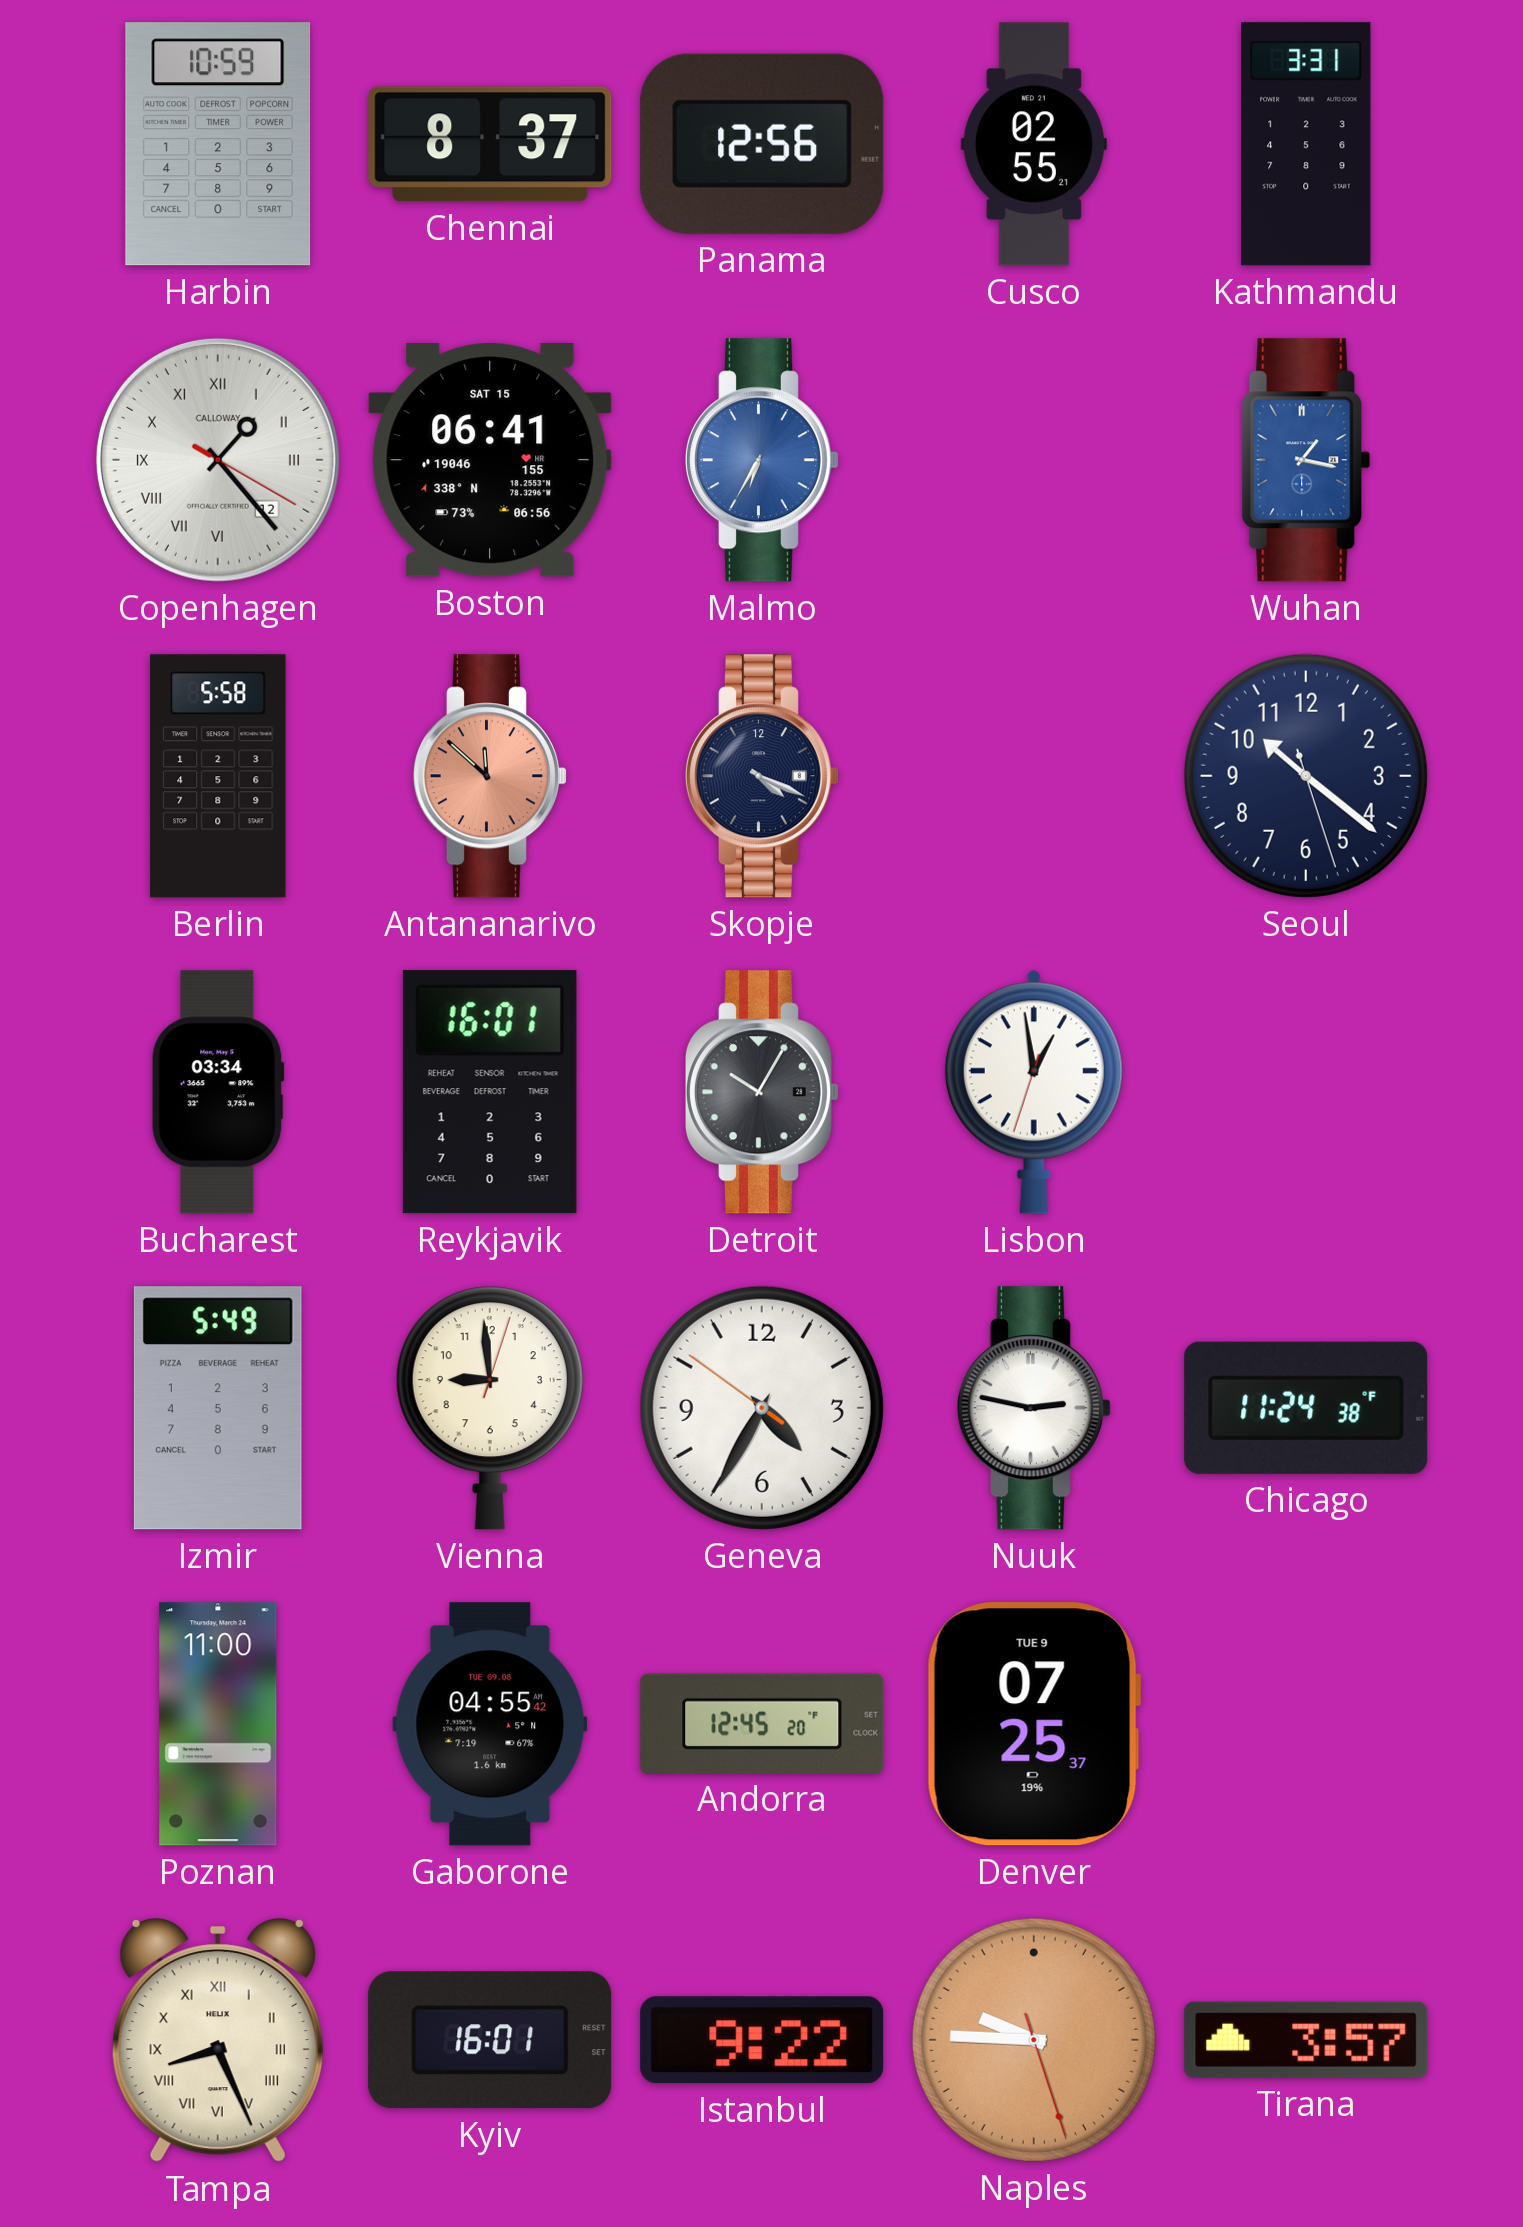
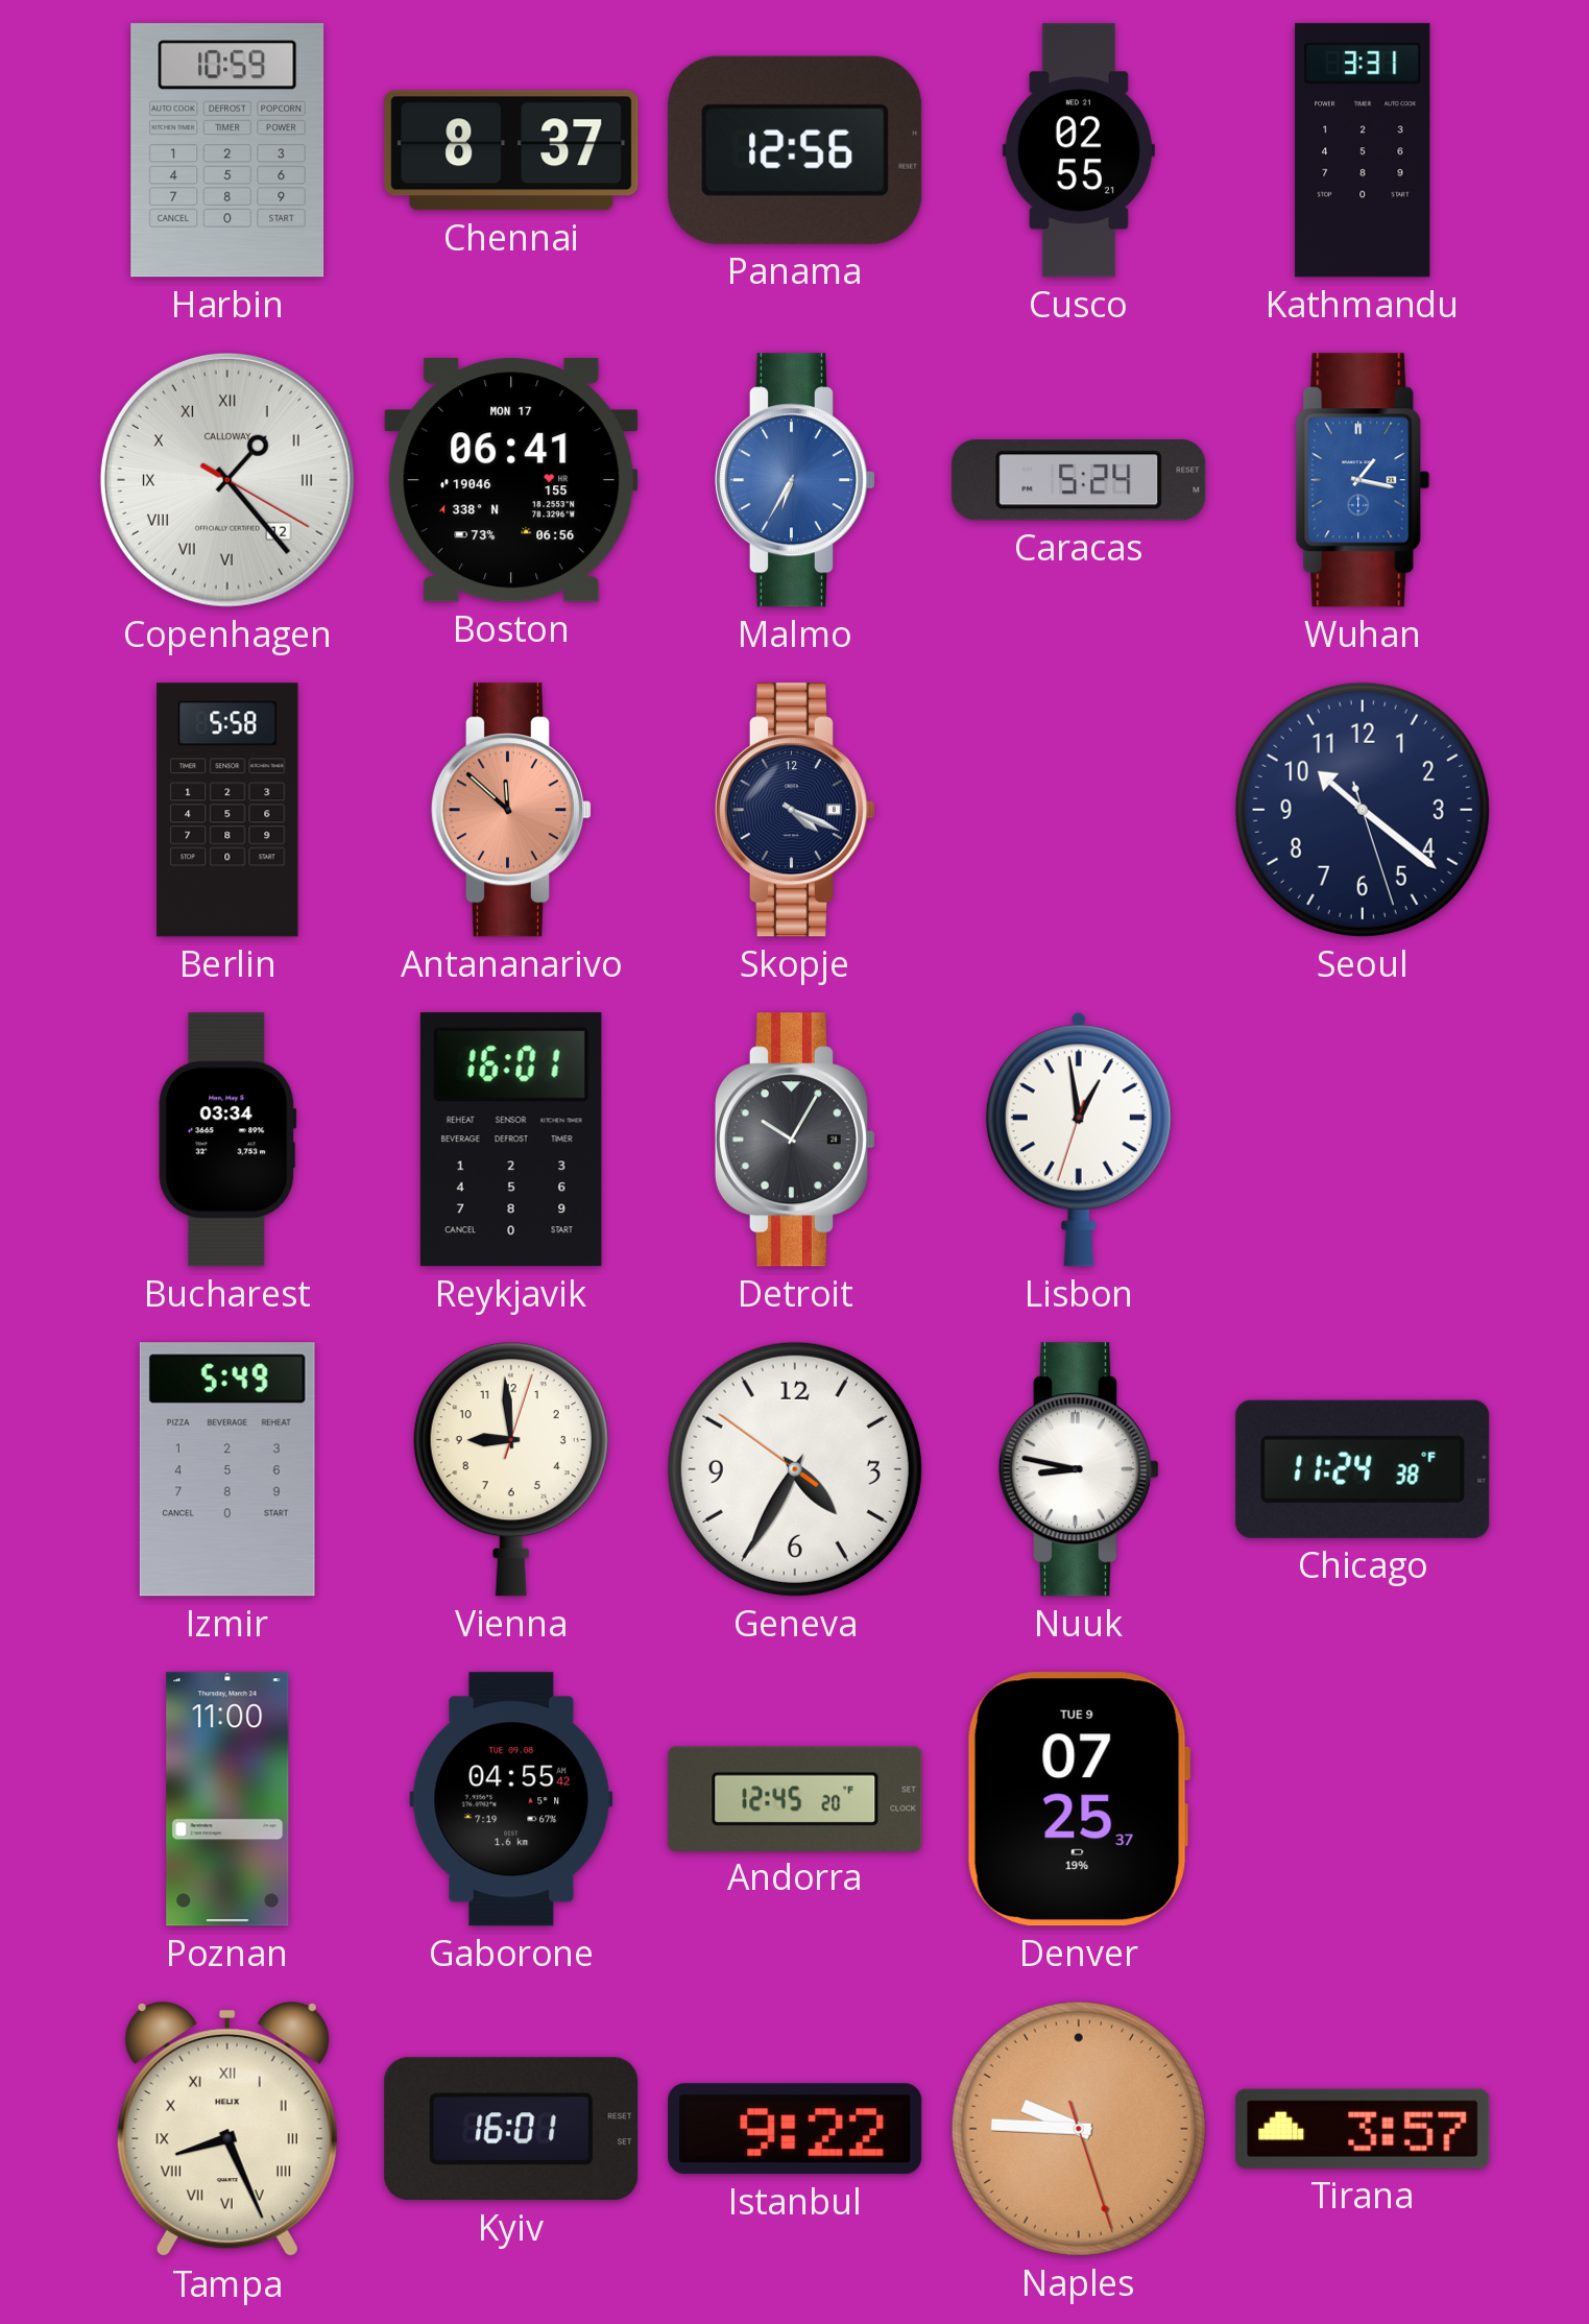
Boston date: SAT 15 -> MON 17
Caracas: none -> 5:24
Nuuk: 2:47 -> 8:47
